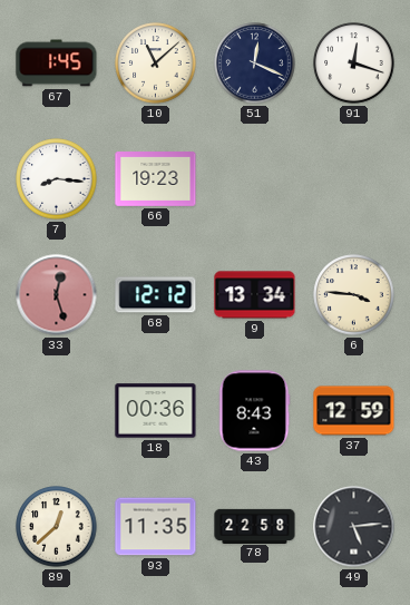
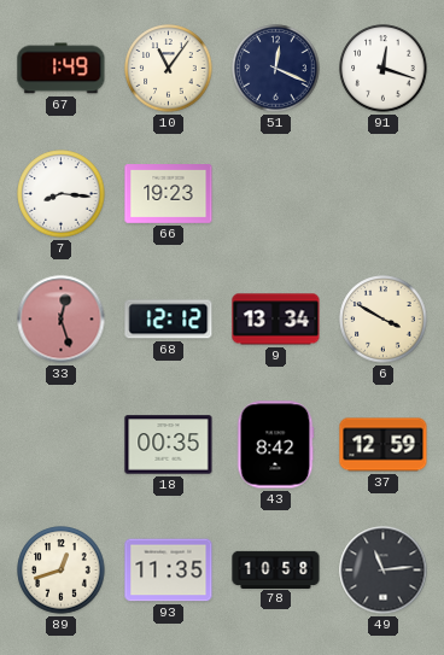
67: 1:45 -> 1:49
10: 11:08 -> 11:06
6: 3:46 -> 3:50
18: 00:36 -> 00:35
43: 8:43 -> 8:42
89: 12:38 -> 12:42
78: 22:58 -> 10:58
49: 5:14 -> 11:14
